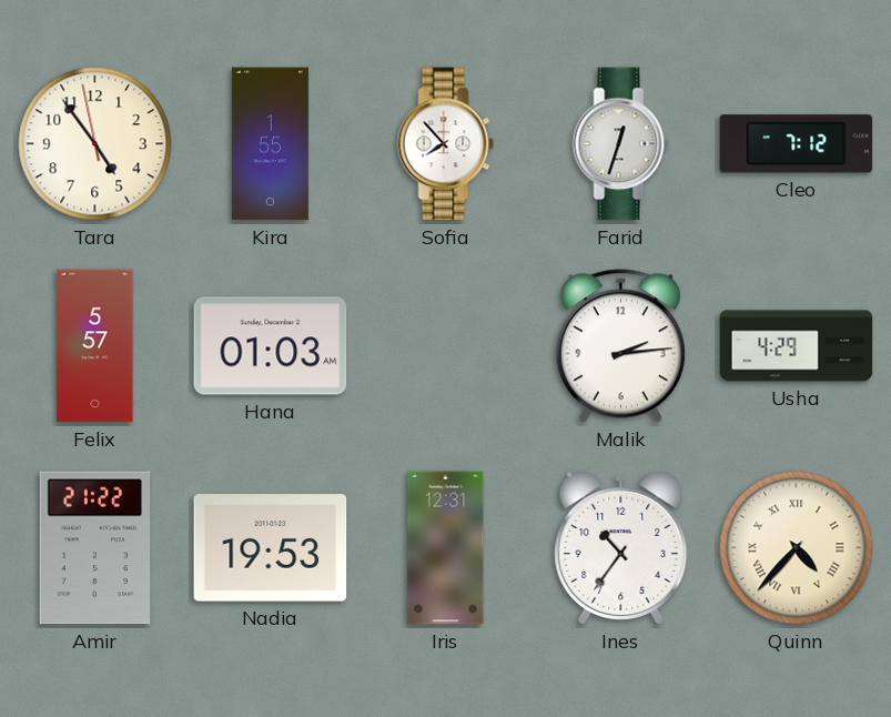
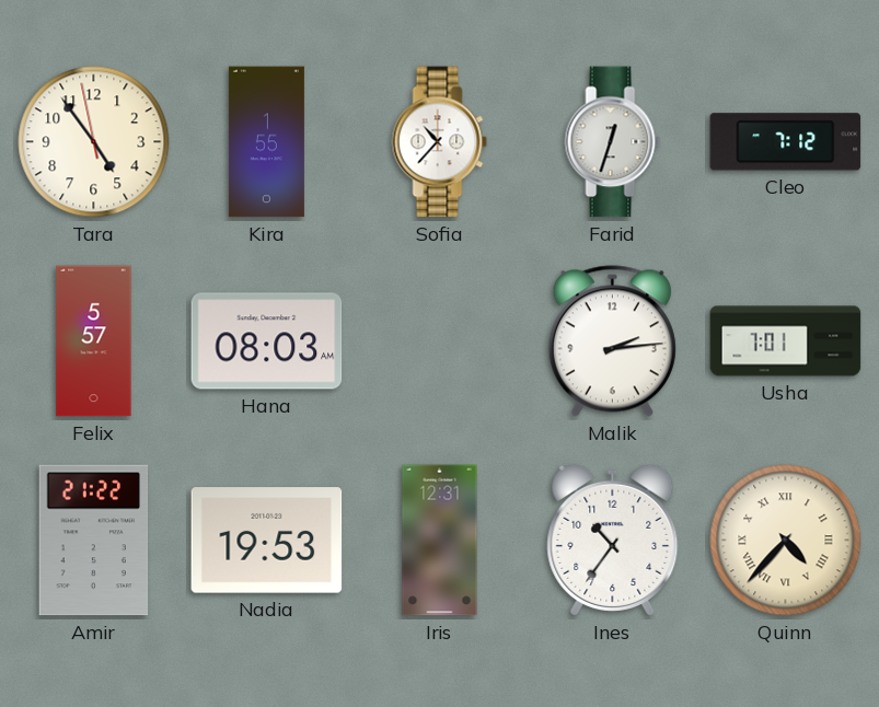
Sofia: 7:53 -> 10:37
Hana: 01:03 -> 08:03
Usha: 4:29 -> 7:01
